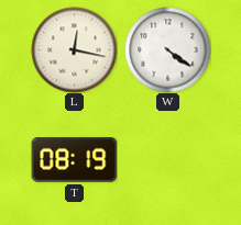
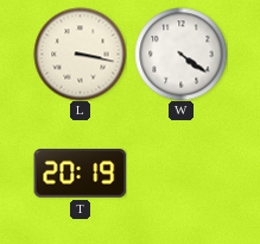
L: 12:17 -> 3:17
T: 08:19 -> 20:19
